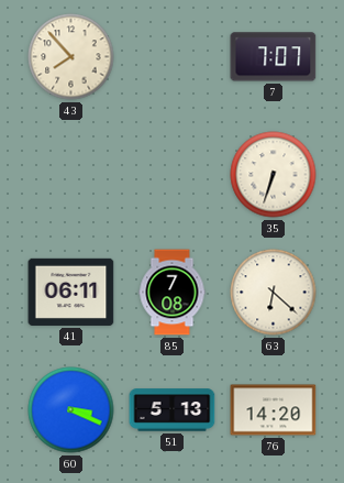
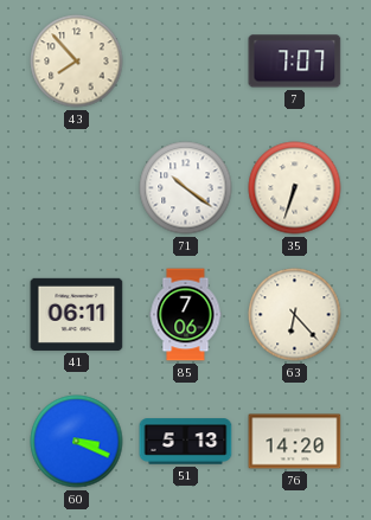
71: none -> 10:21
85: 7:08 -> 7:06
63: 6:22 -> 6:23
